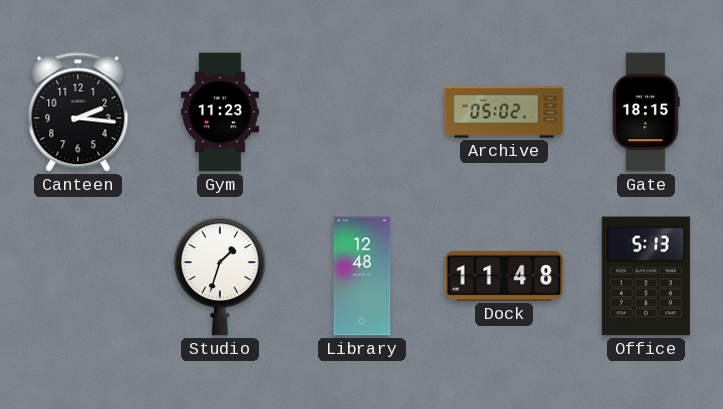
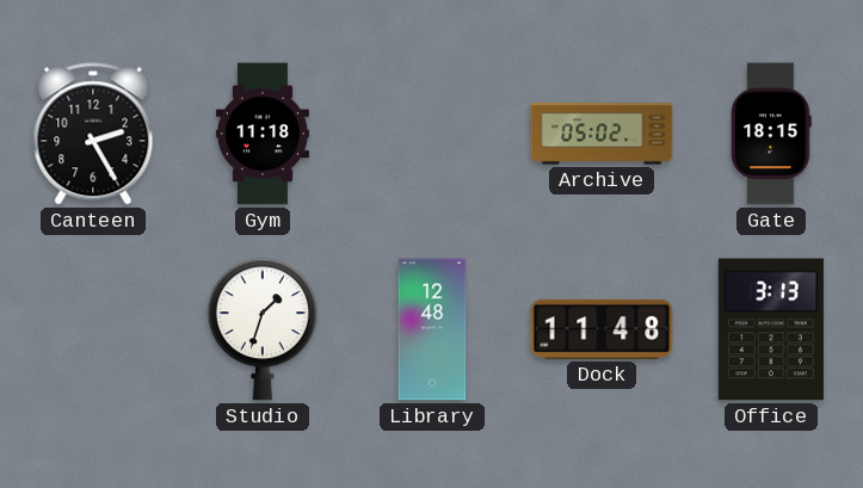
Canteen: 2:16 -> 2:25
Gym: 11:23 -> 11:18
Office: 5:13 -> 3:13
